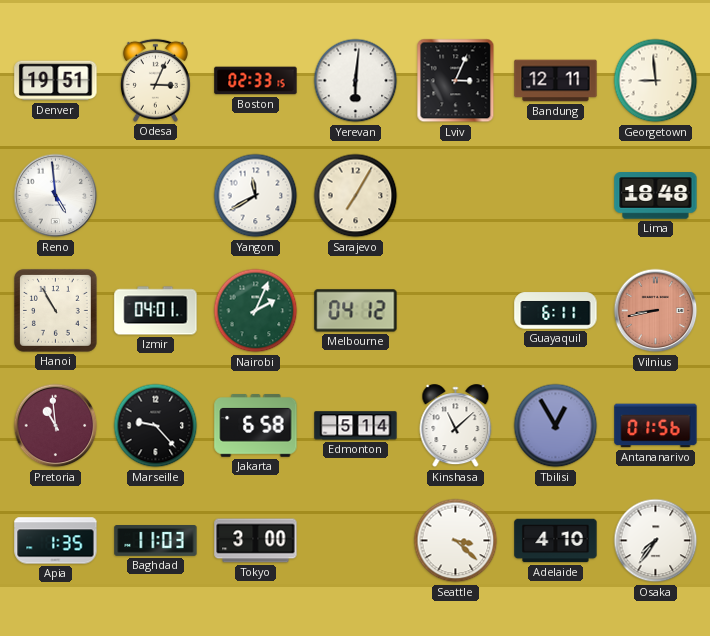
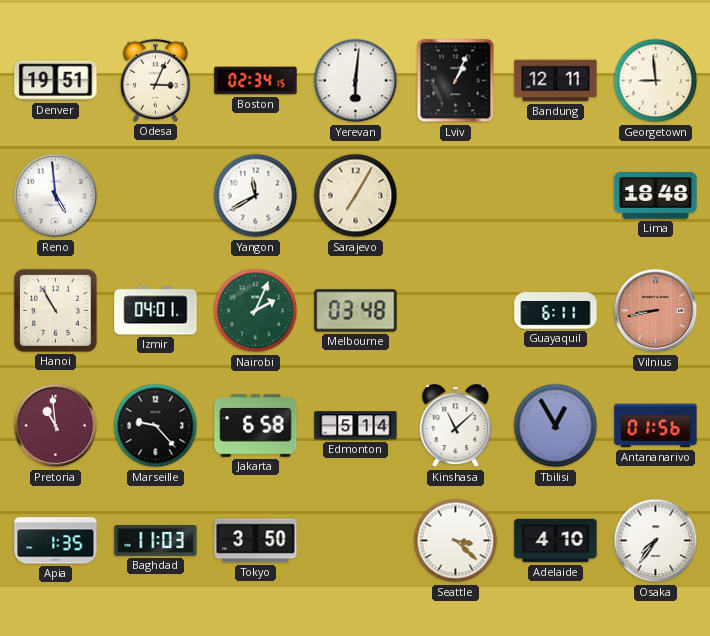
Boston: 02:33 -> 02:34
Lviv: 3:04 -> 1:04
Melbourne: 04:12 -> 03:48
Tokyo: 3:00 -> 3:50
